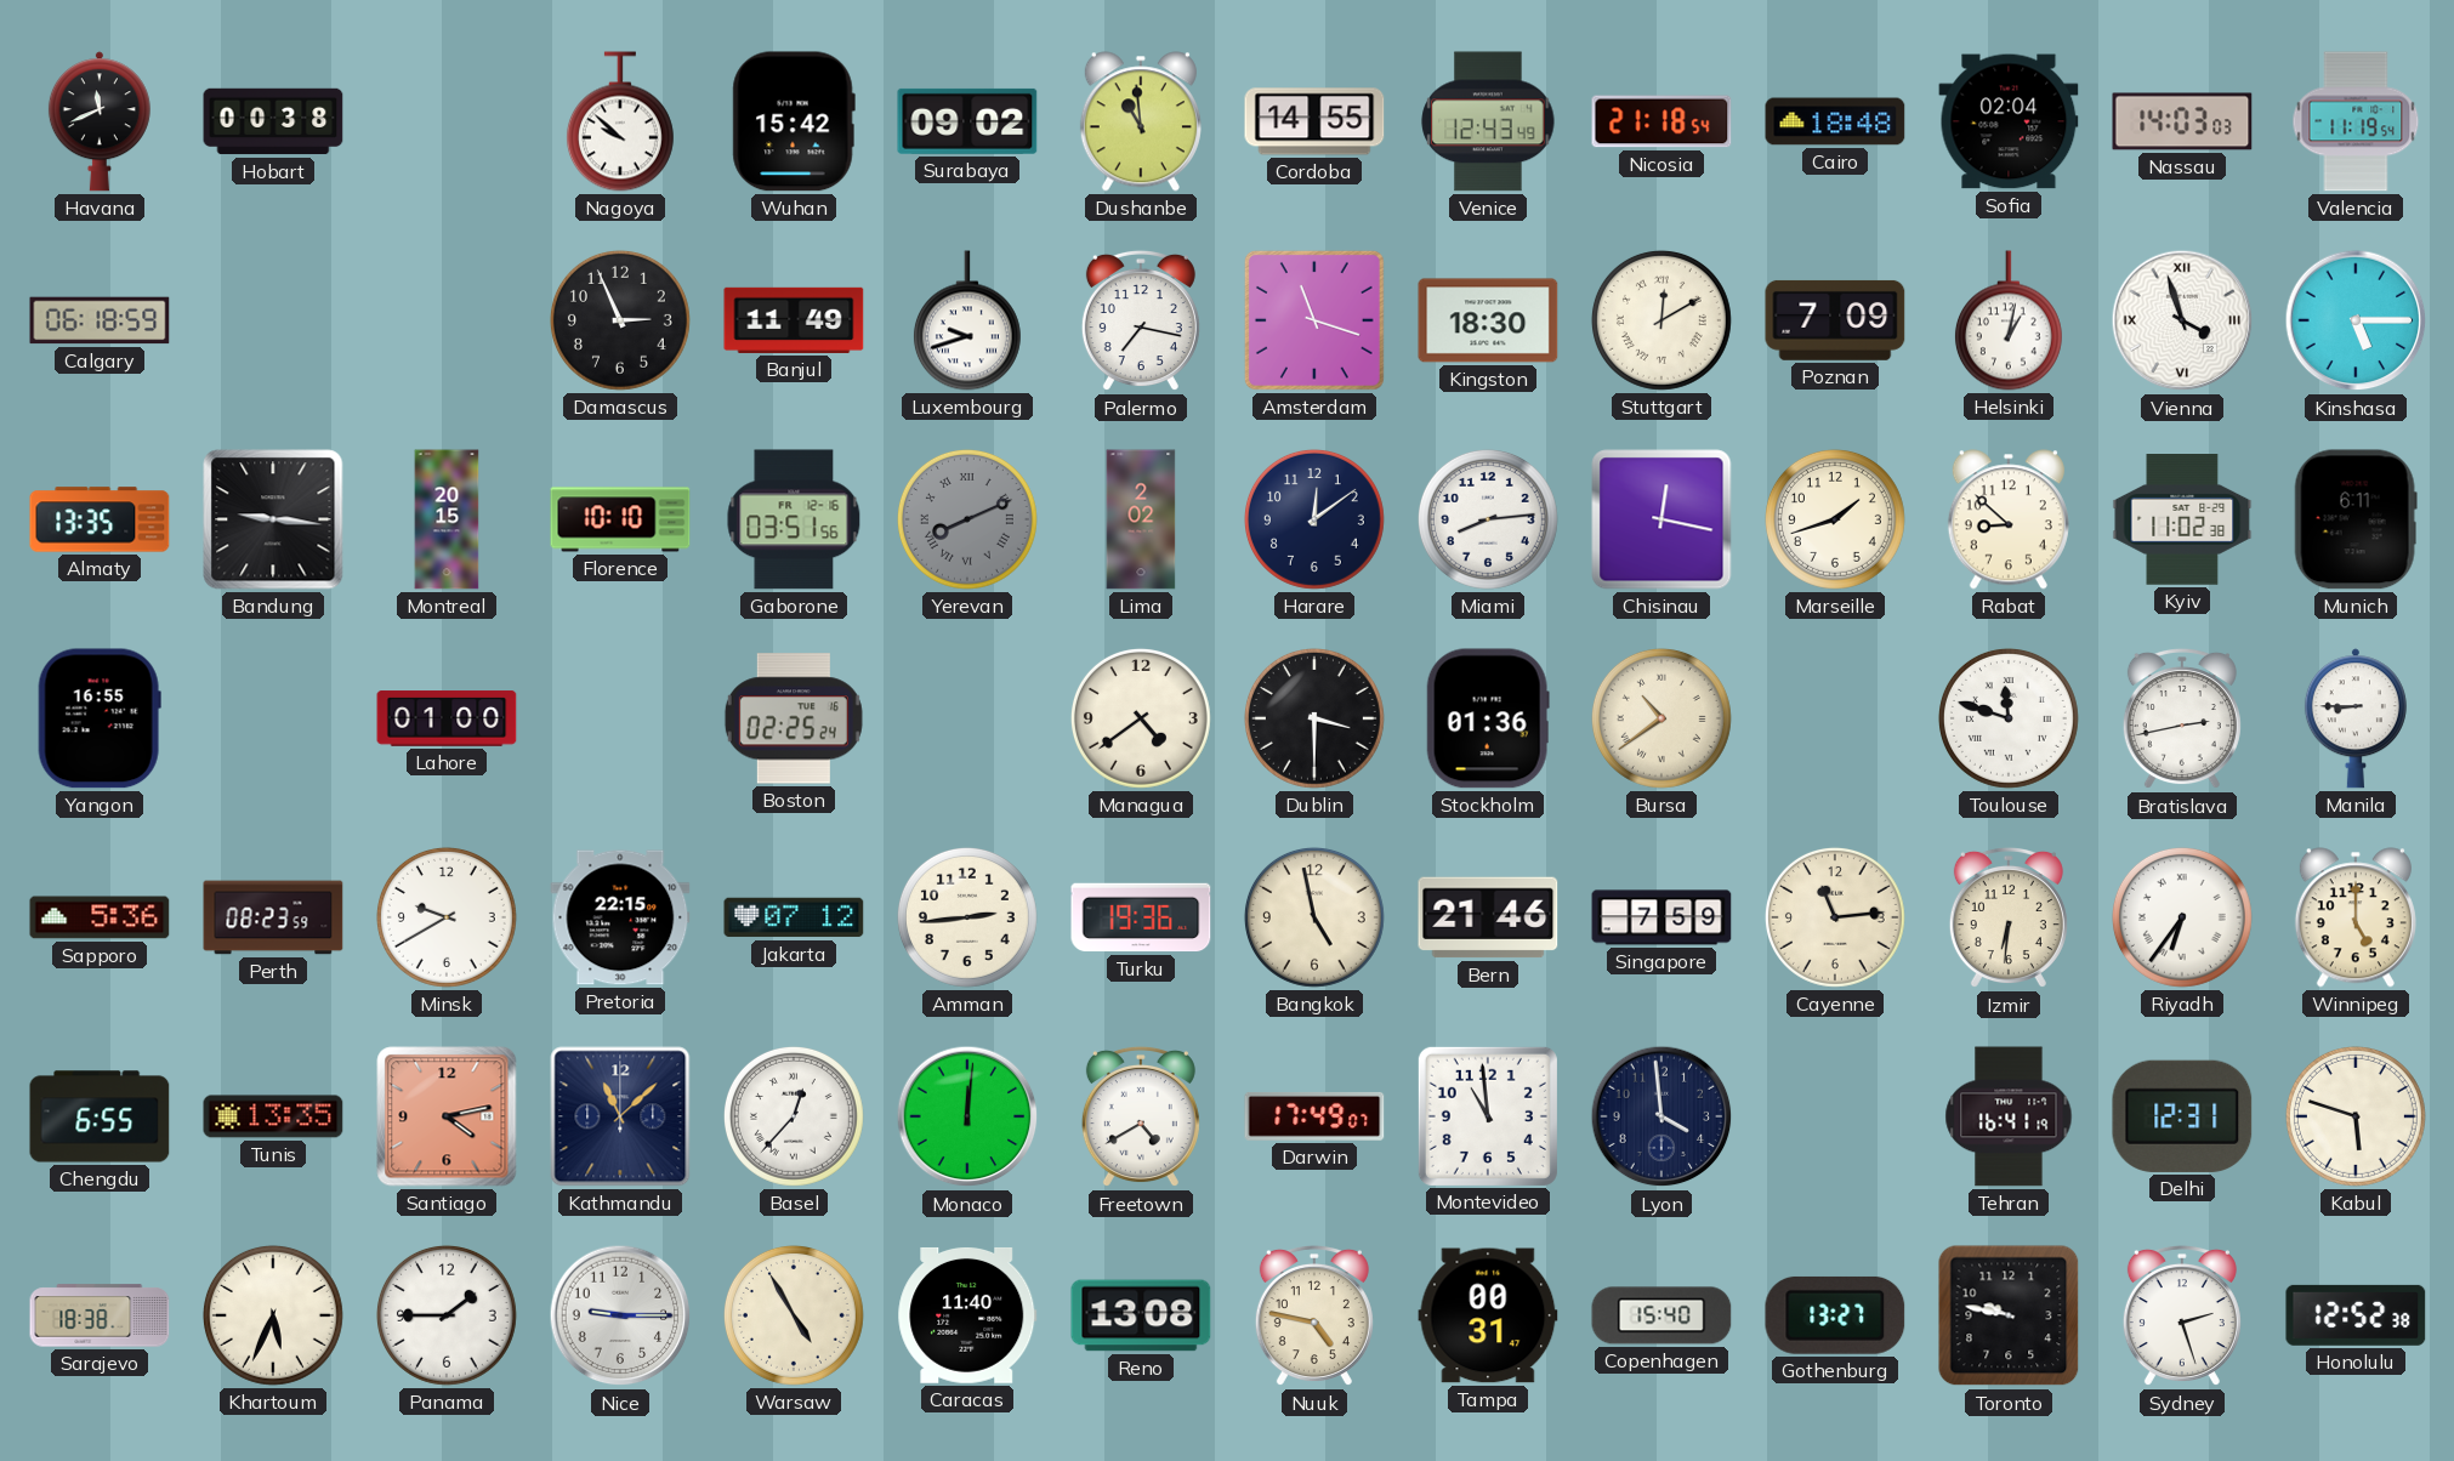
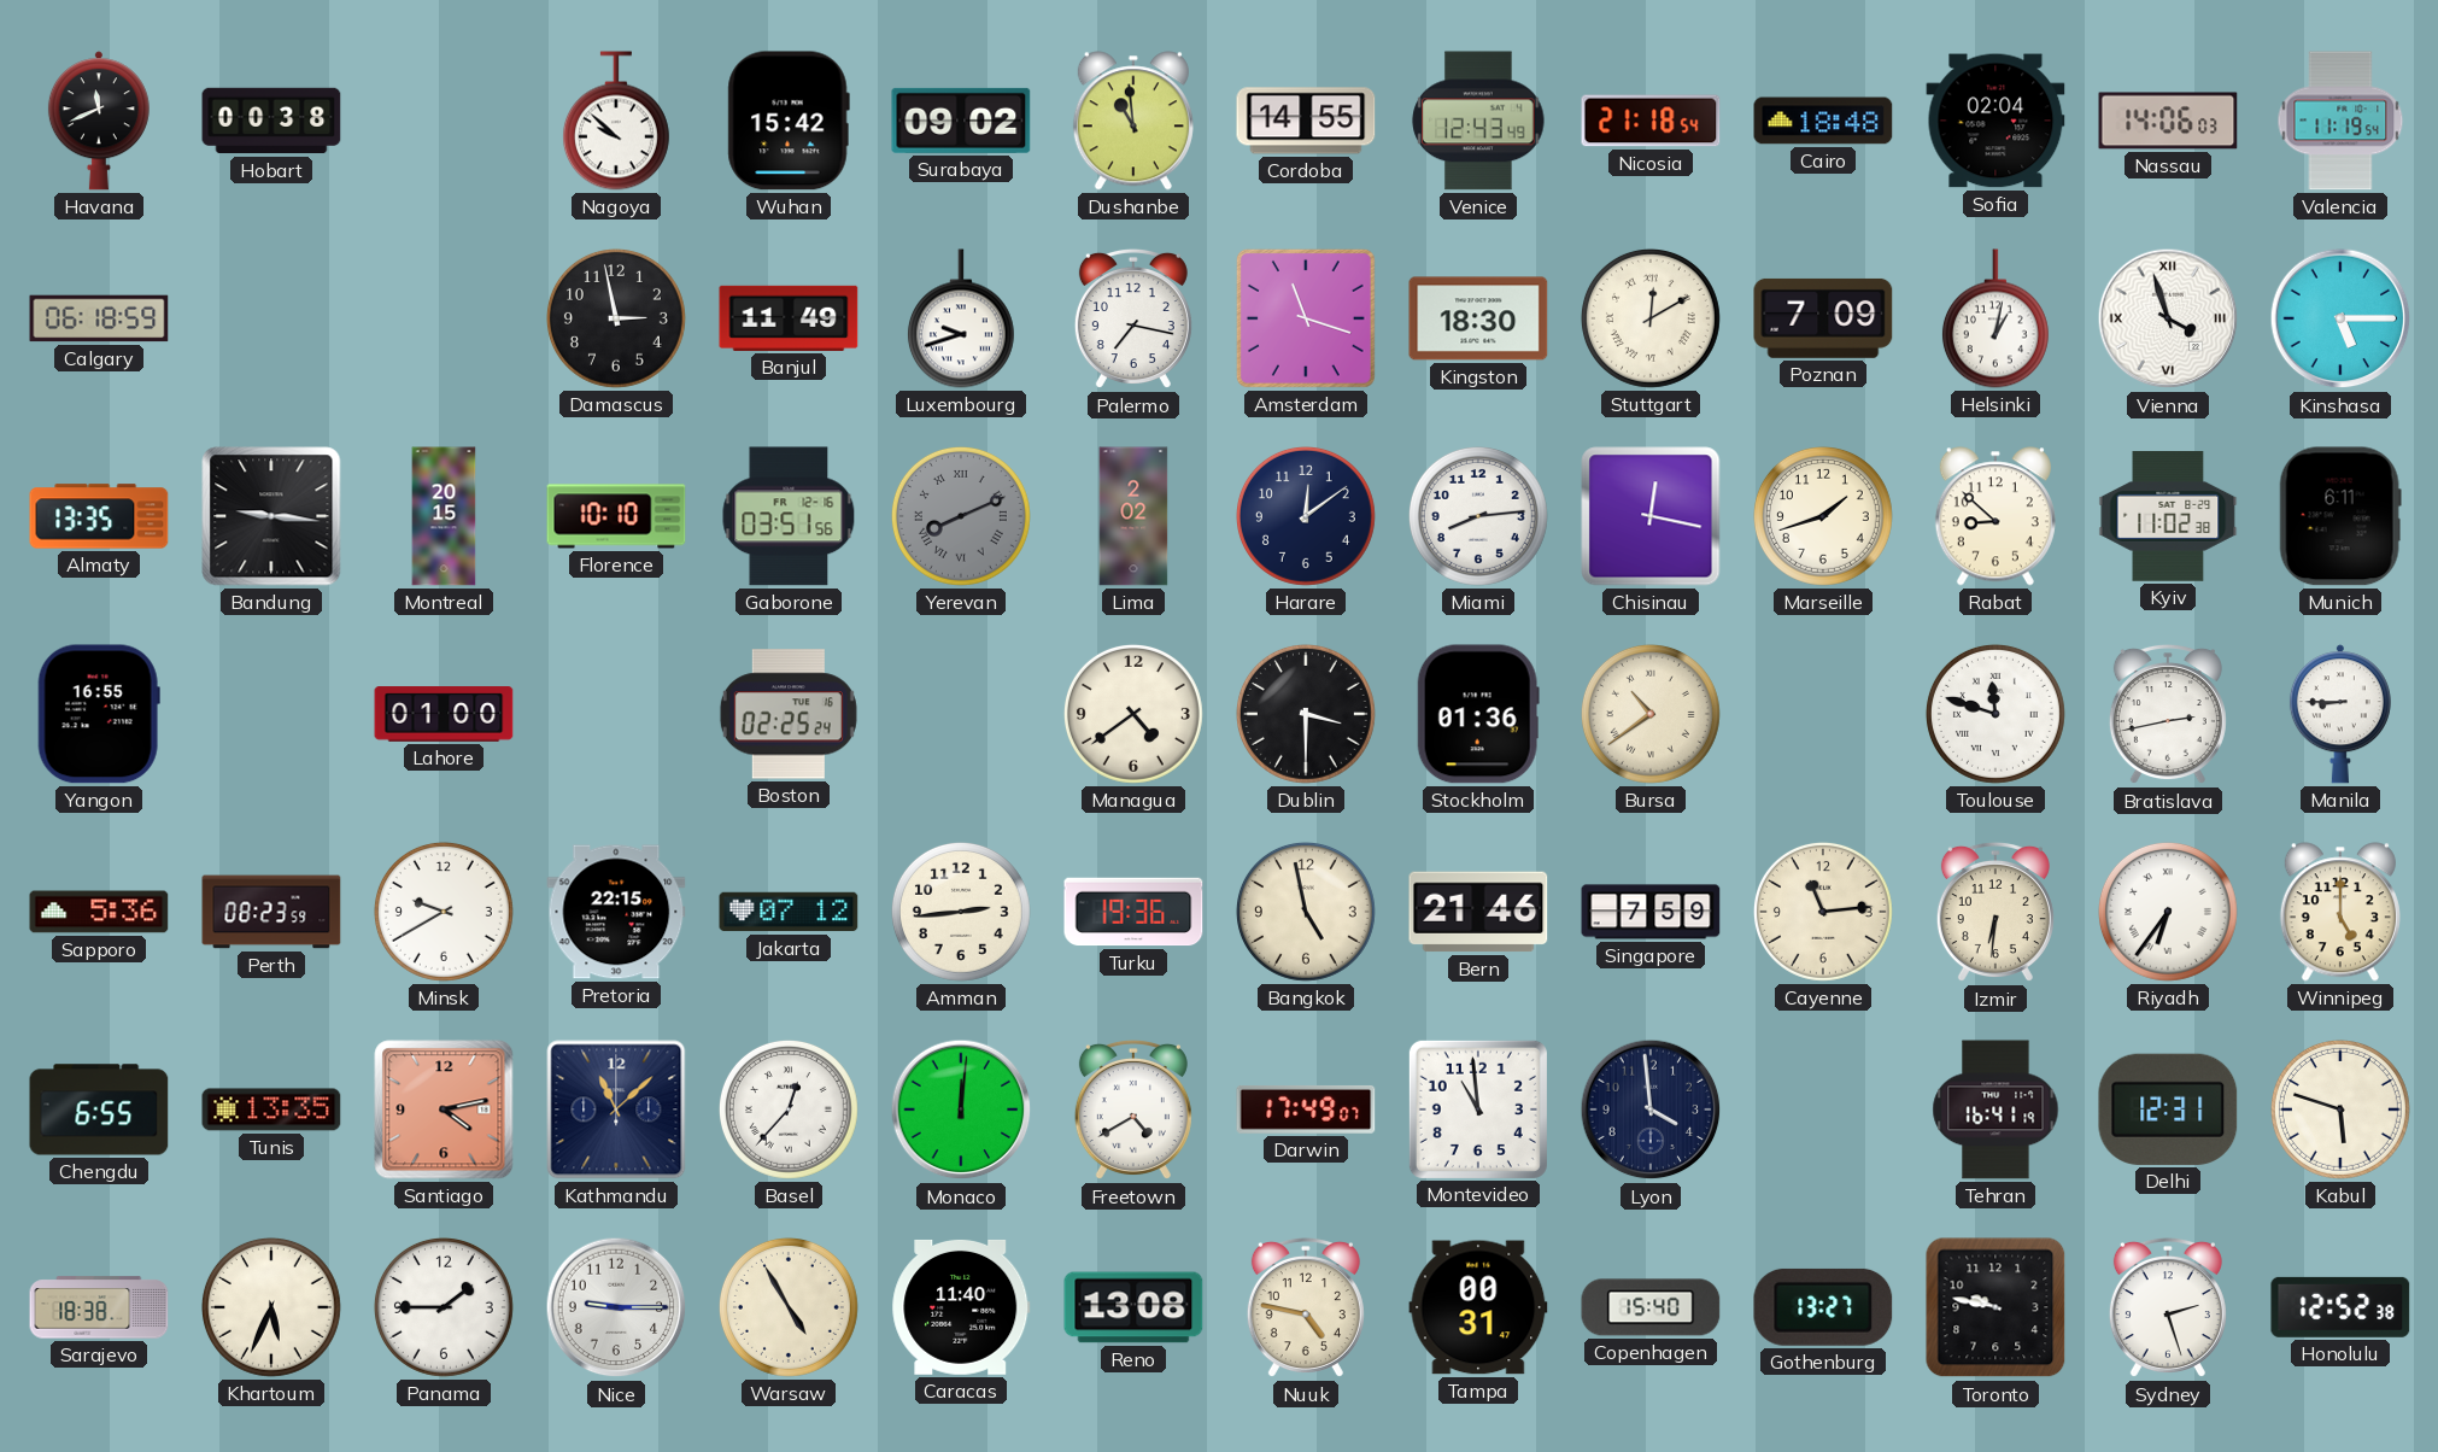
Nassau: 14:03 -> 14:06
Damascus: 2:56 -> 2:58
